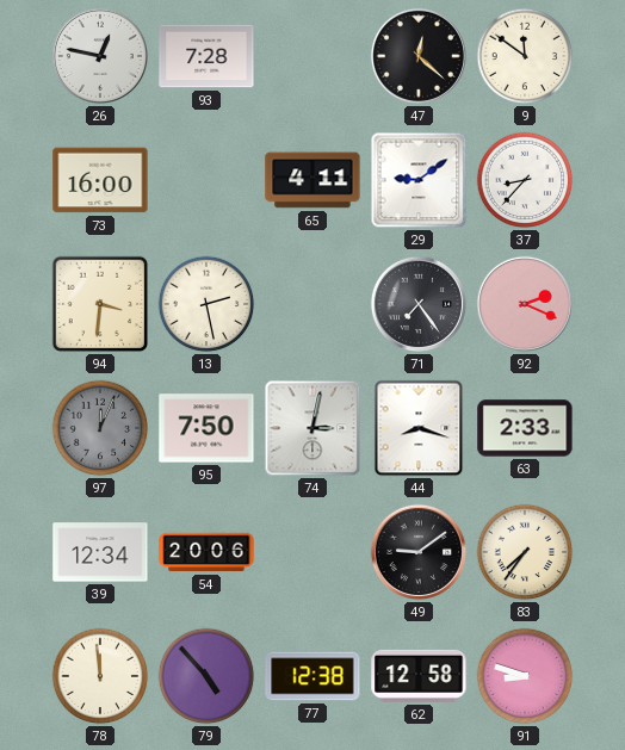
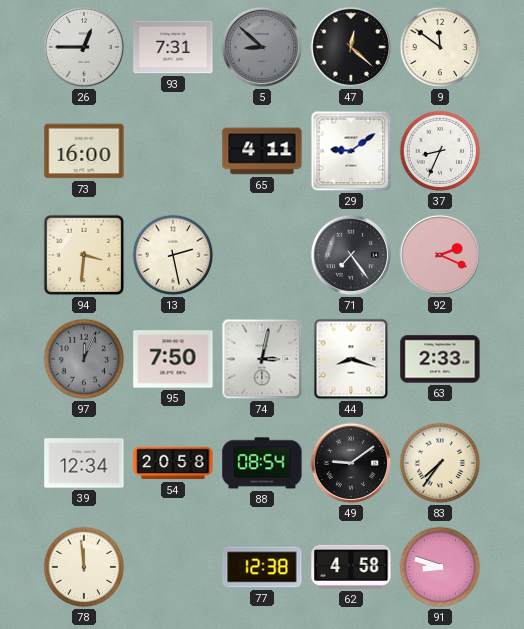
26: 12:47 -> 12:45
93: 7:28 -> 7:31
5: none -> 8:52
37: 8:37 -> 8:34
54: 20:06 -> 20:58
88: none -> 08:54
79: 4:53 -> none
62: 12:58 -> 4:58
